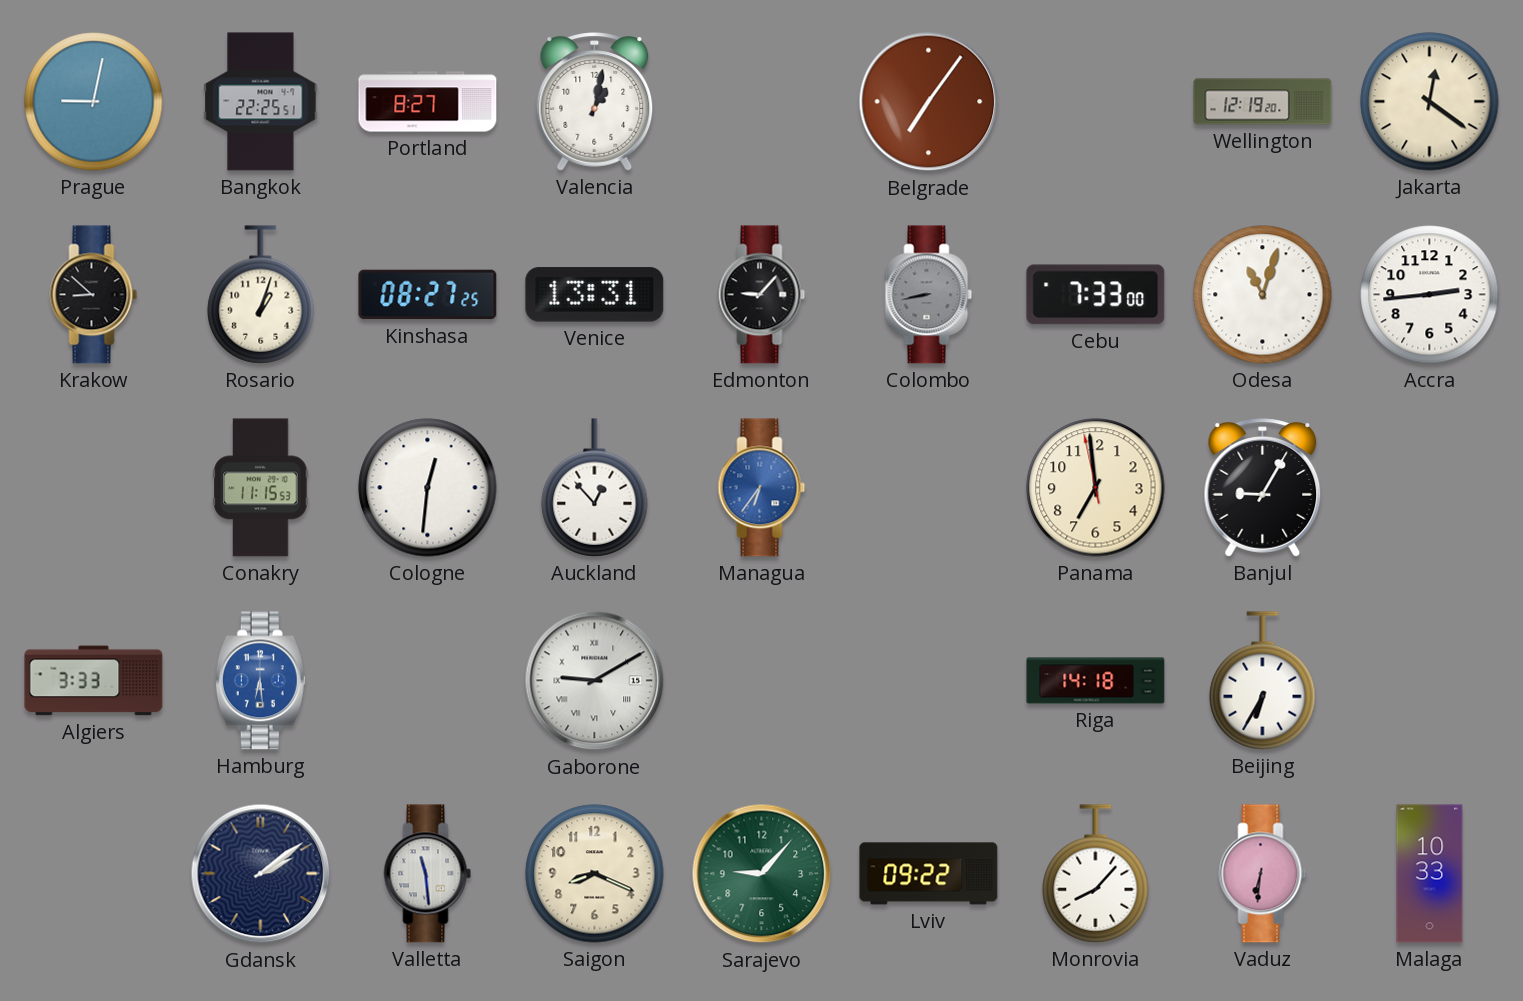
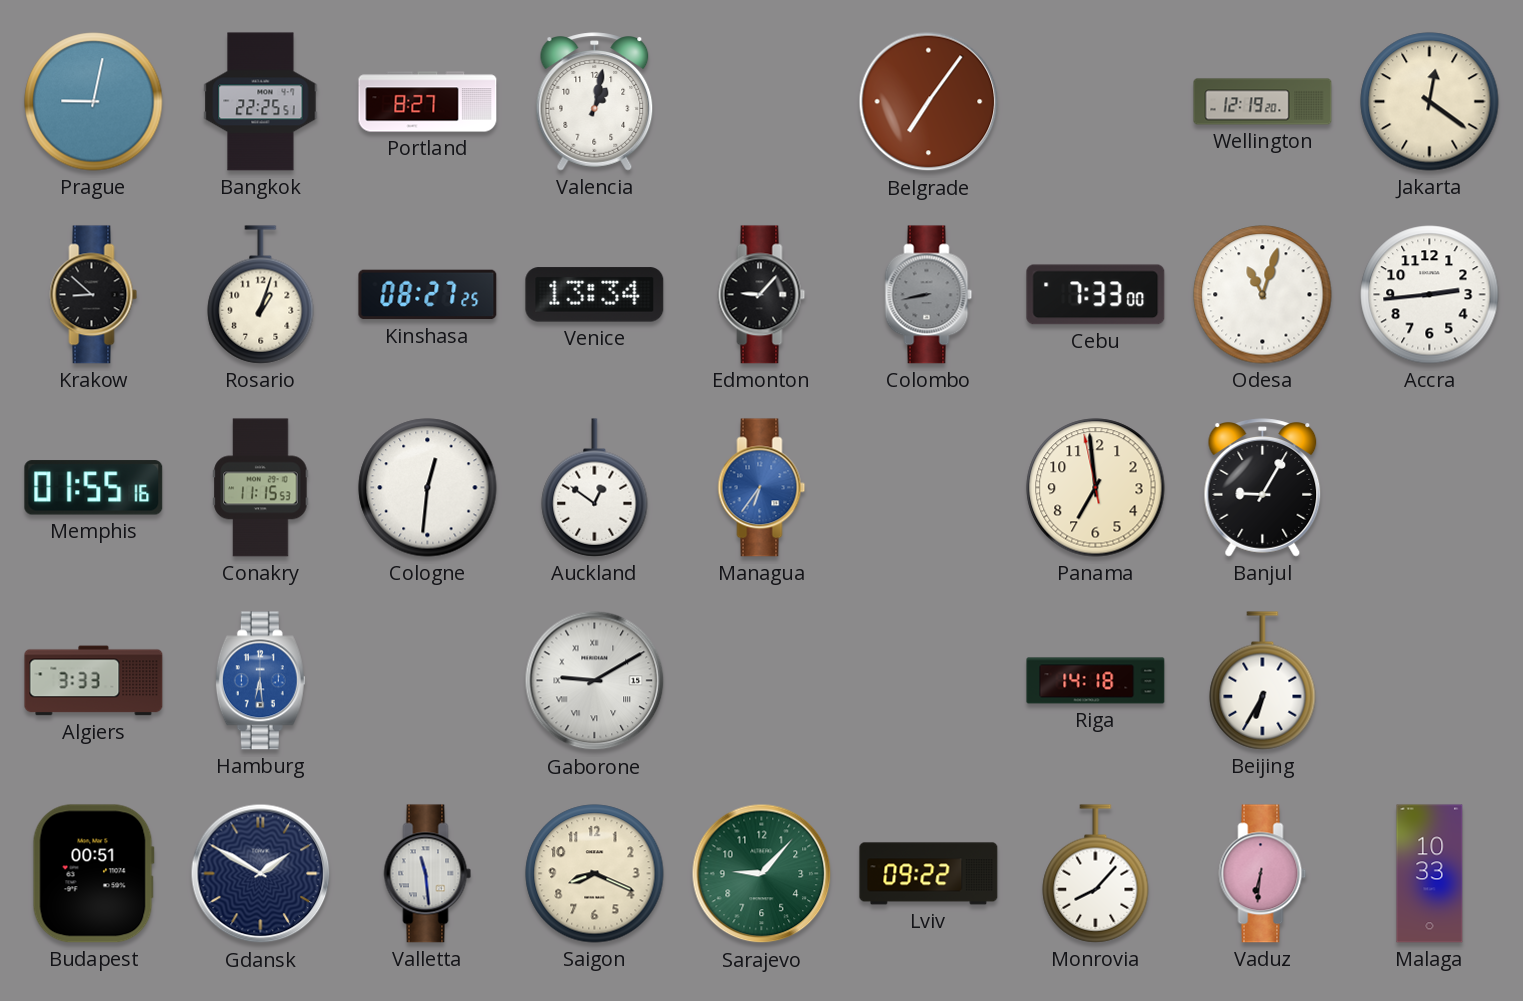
Venice: 13:31 -> 13:34
Memphis: none -> 01:55
Auckland: 12:53 -> 12:51
Budapest: none -> 00:51
Gdansk: 2:09 -> 1:50
